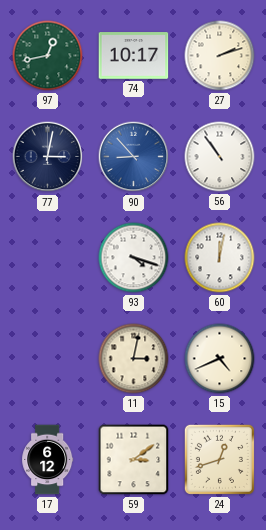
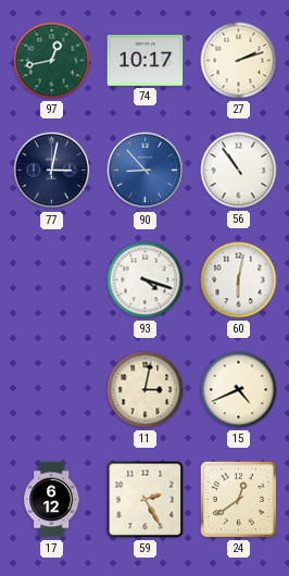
60: 12:02 -> 6:02
59: 3:09 -> 2:25
24: 12:42 -> 12:39
